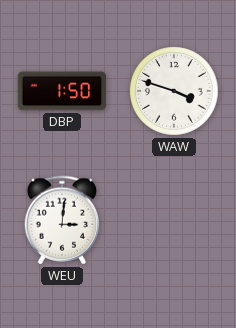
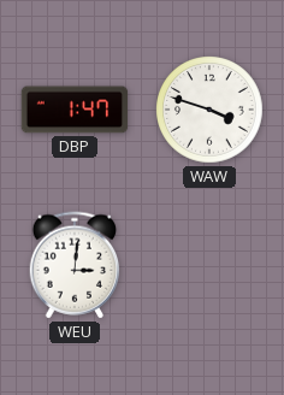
DBP: 1:50 -> 1:47
